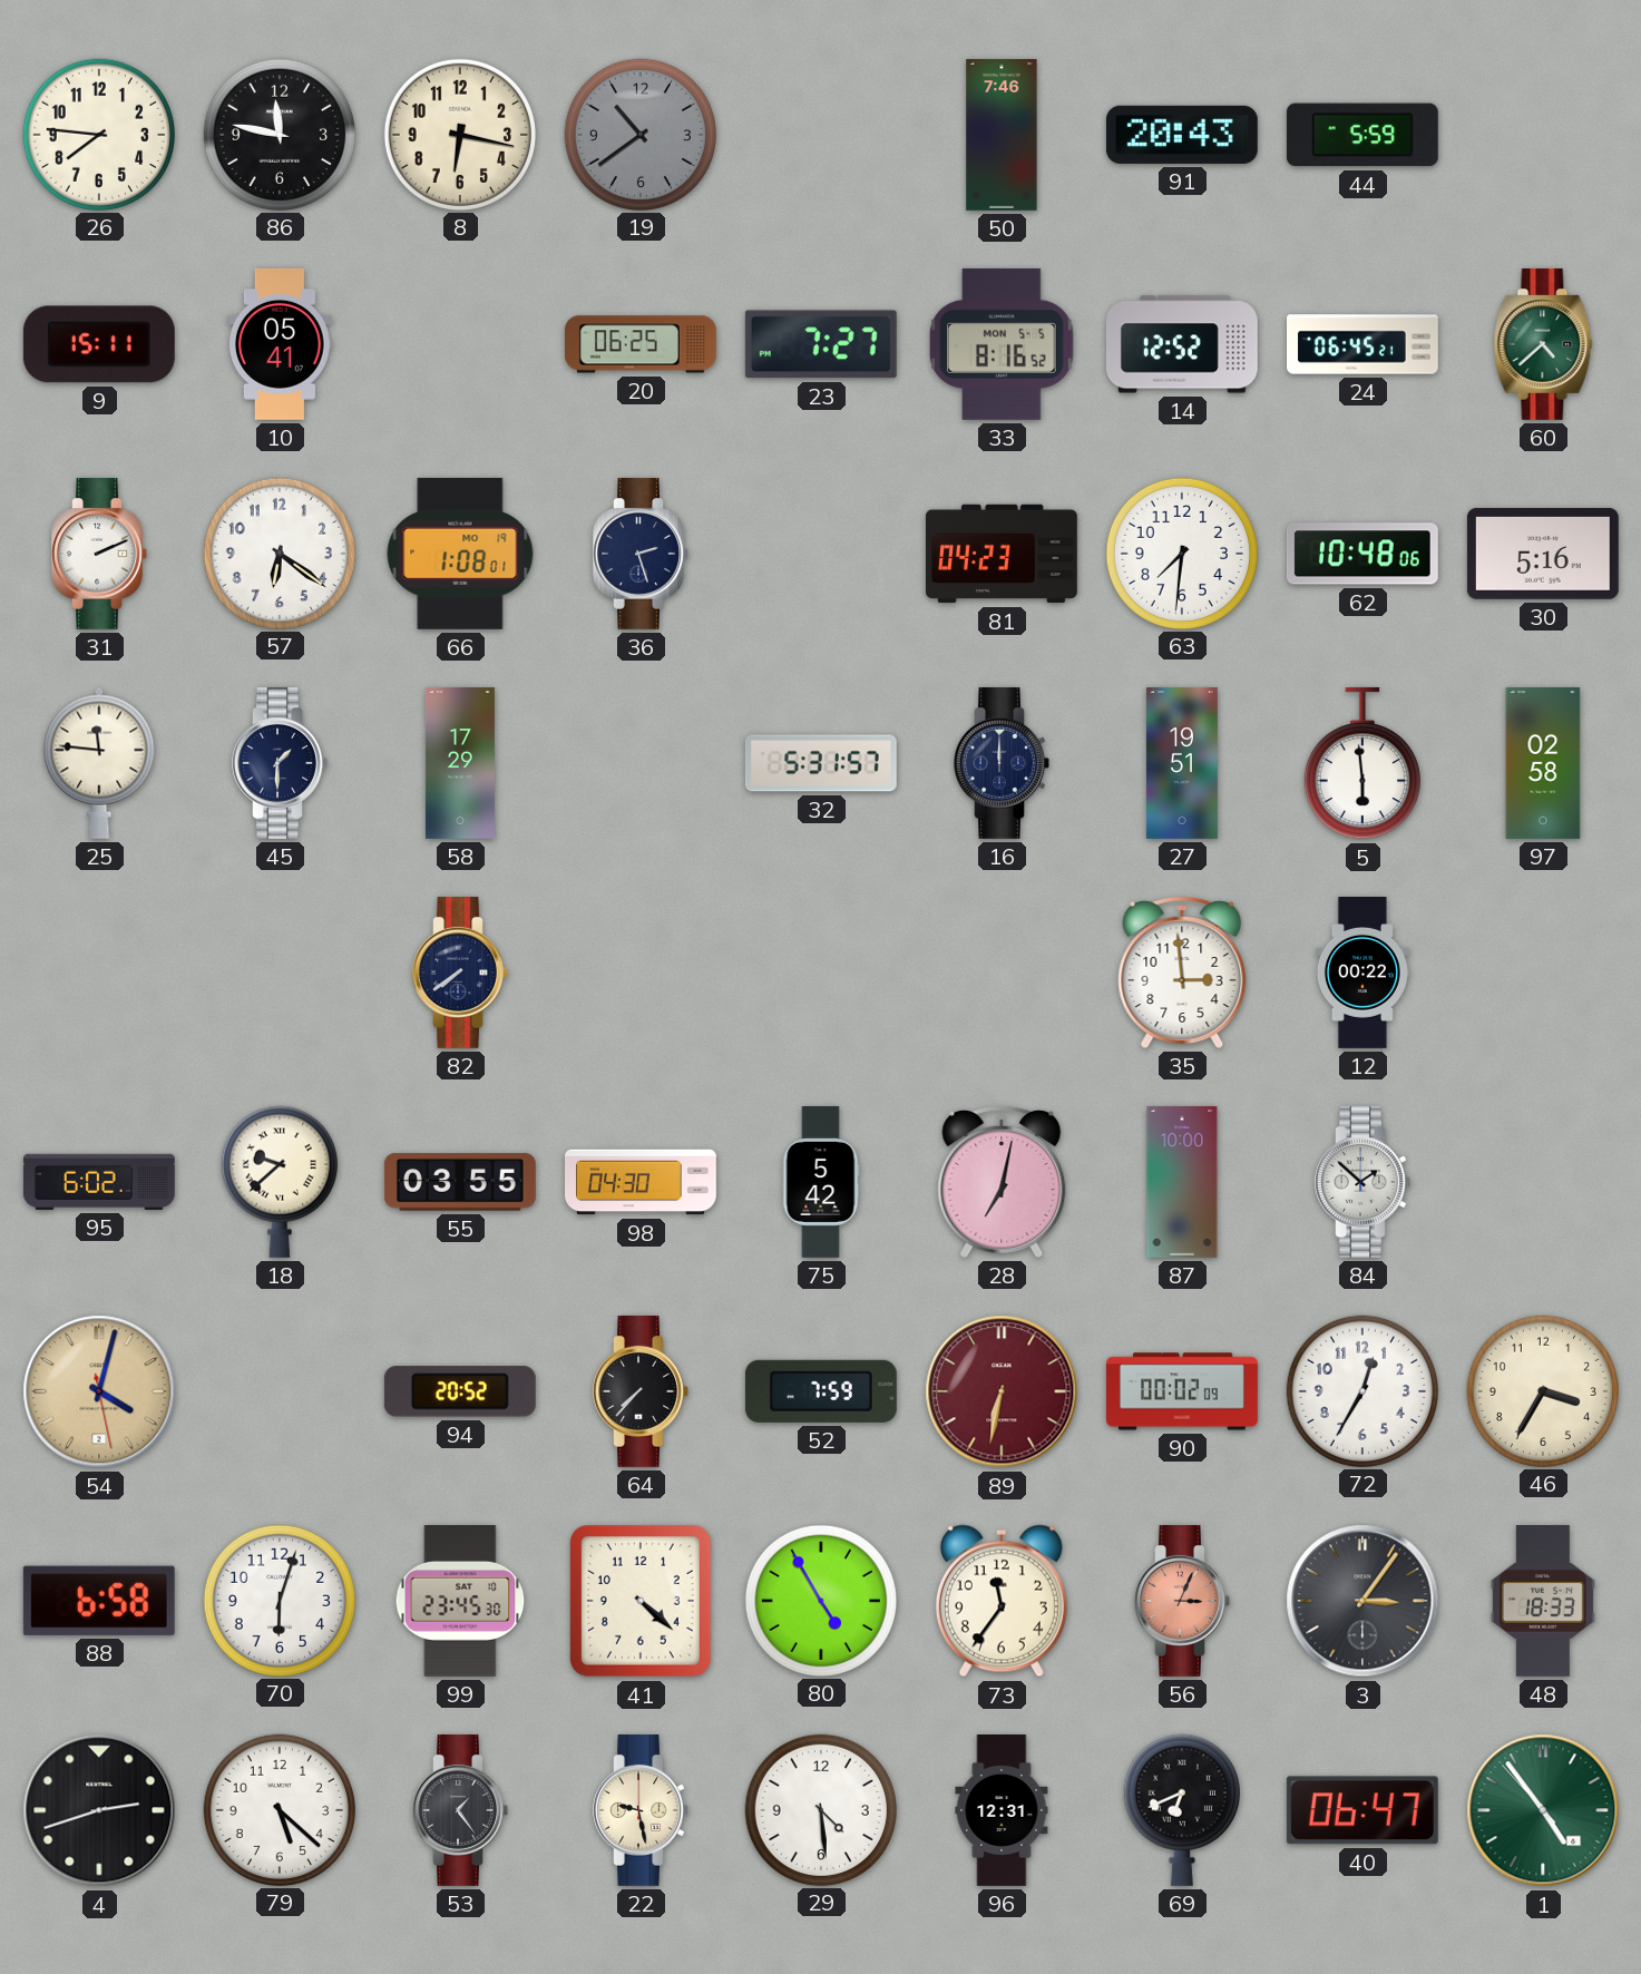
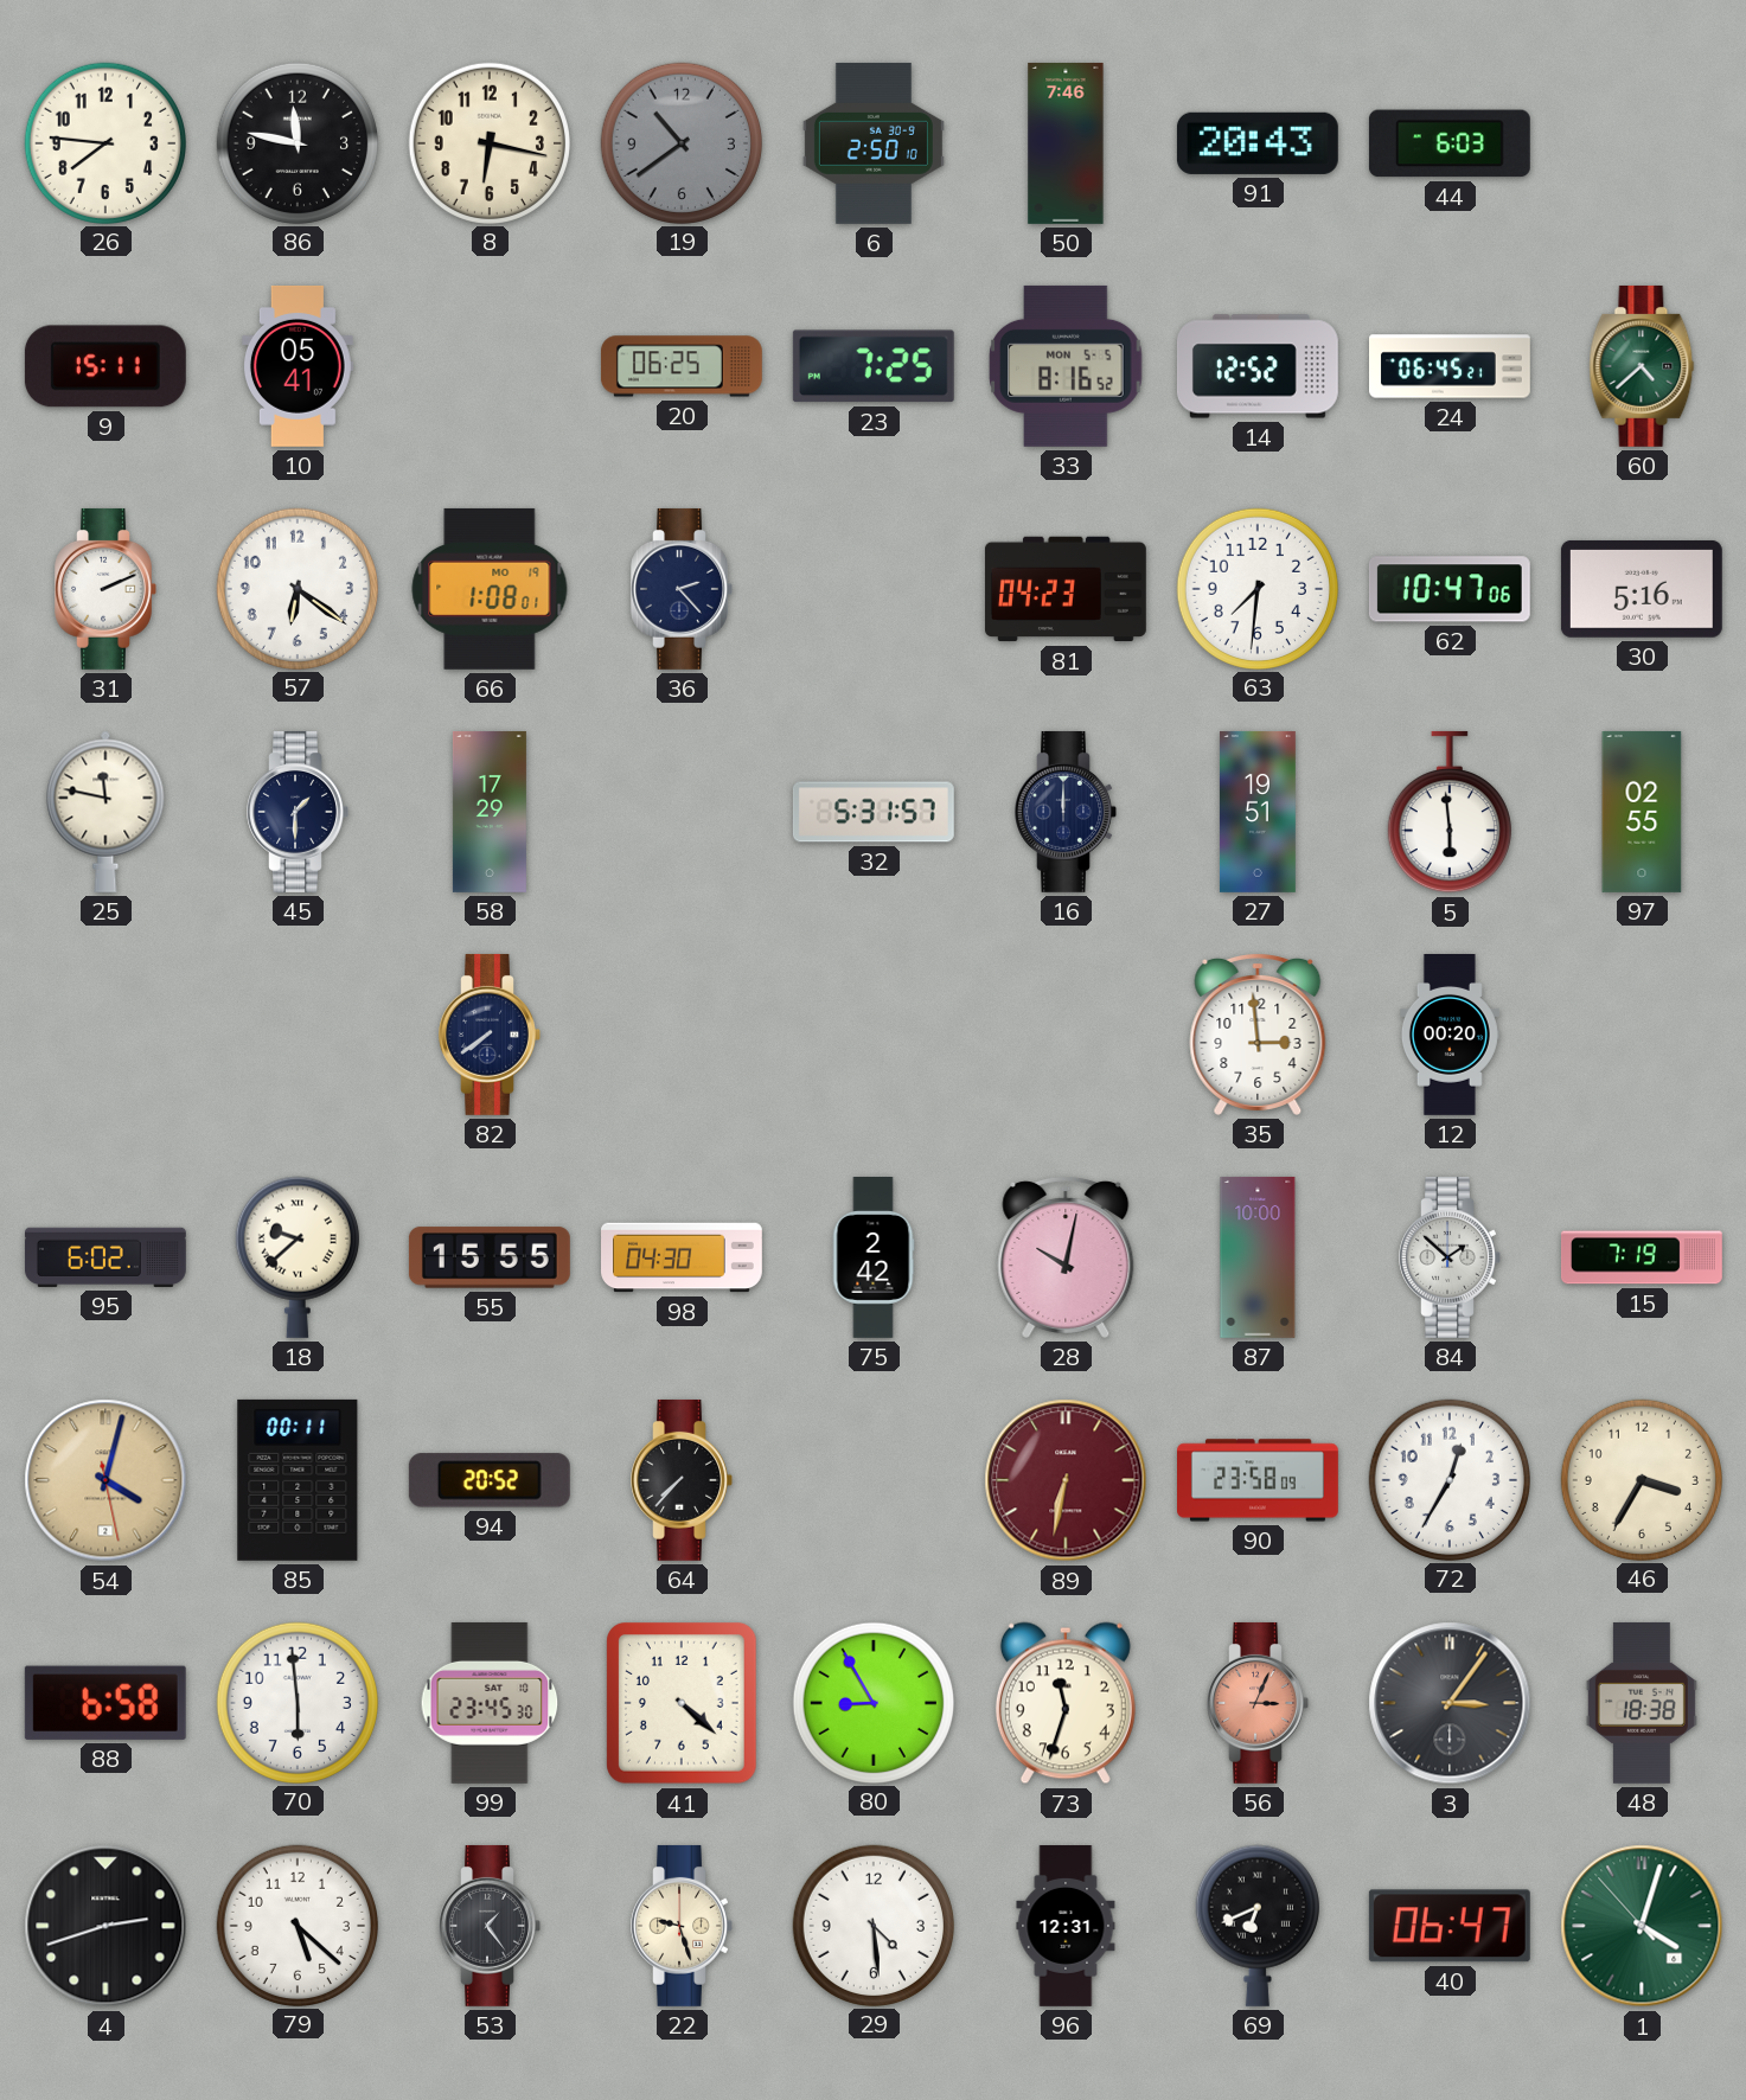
6: none -> 2:50
44: 5:59 -> 6:03
23: 7:27 -> 7:25
36: 2:27 -> 2:23
62: 10:48 -> 10:47
25: 11:46 -> 11:47
97: 02:58 -> 02:55
12: 00:22 -> 00:20
55: 03:55 -> 15:55
75: 5:42 -> 2:42
28: 7:02 -> 10:02
15: none -> 7:19
85: none -> 00:11
52: 7:59 -> none
90: 00:02 -> 23:58
70: 6:03 -> 5:59
80: 4:55 -> 8:55
73: 11:36 -> 11:33
48: 18:33 -> 18:38
22: 9:28 -> 9:27
1: 4:53 -> 4:02
